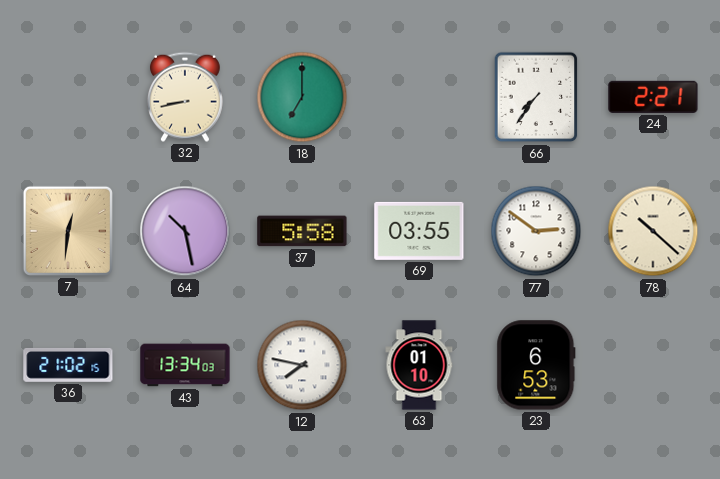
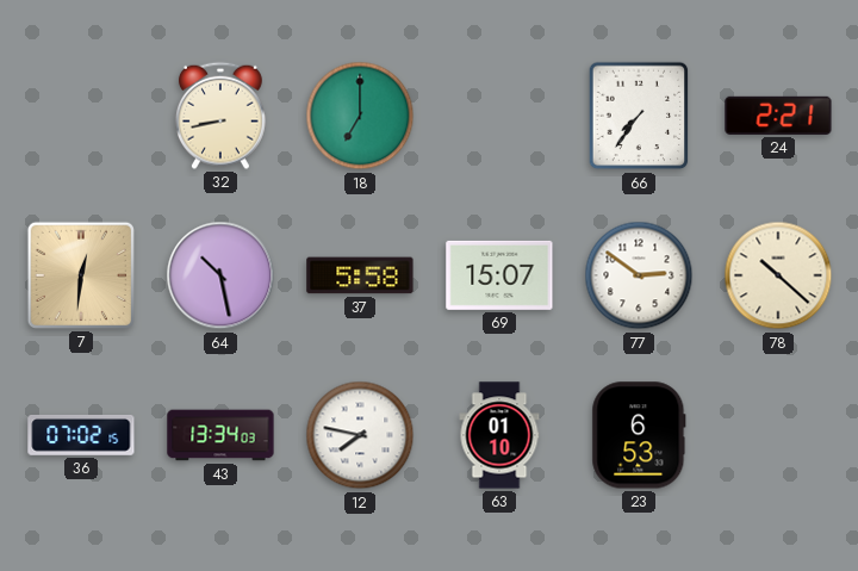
69: 03:55 -> 15:07
36: 21:02 -> 07:02
